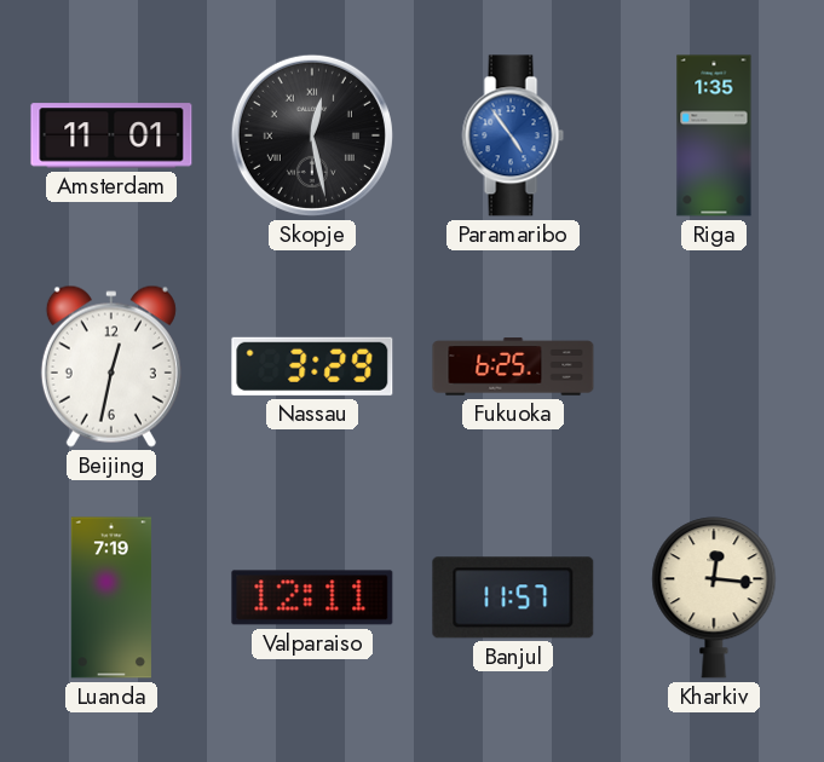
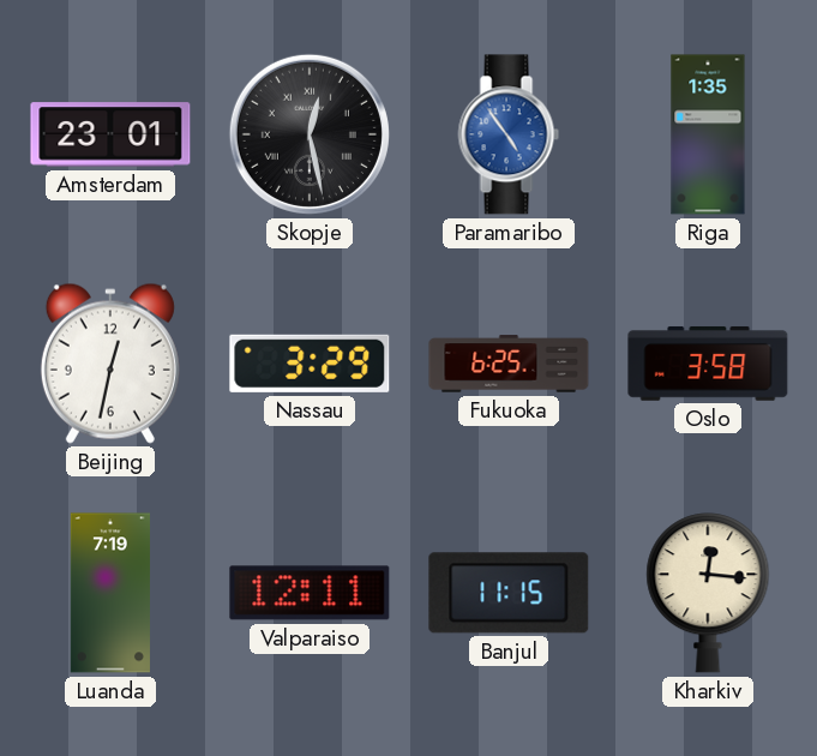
Amsterdam: 11:01 -> 23:01
Oslo: none -> 3:58
Banjul: 11:57 -> 11:15
